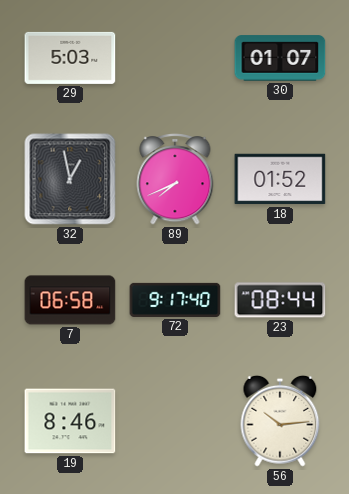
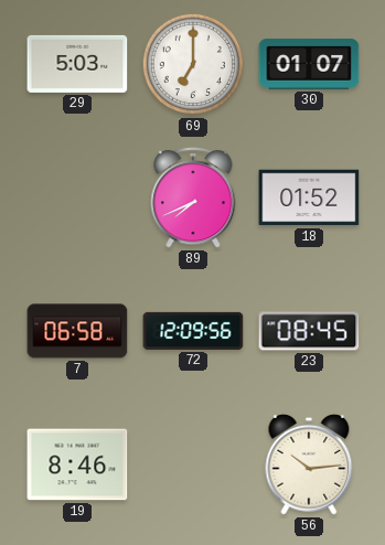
69: none -> 7:00
32: 12:58 -> none
72: 9:17 -> 12:09
23: 08:44 -> 08:45
